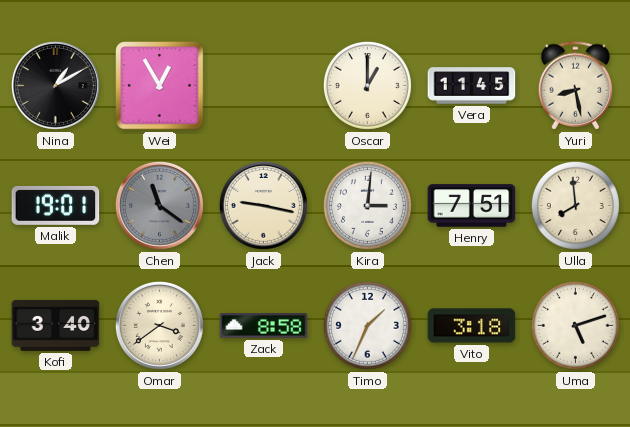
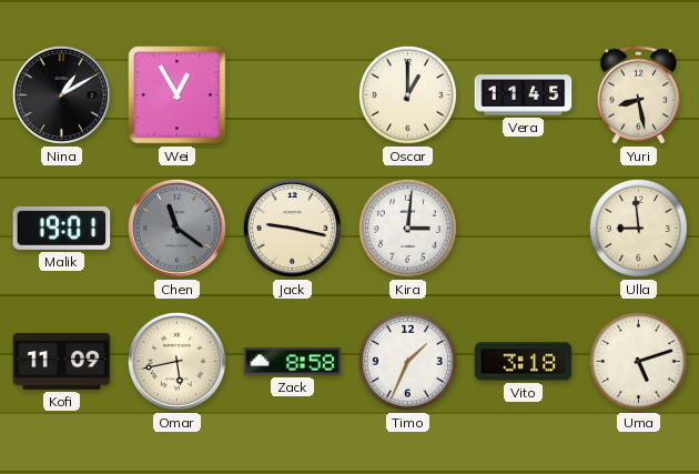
Henry: 7:51 -> none
Ulla: 7:59 -> 8:59
Kofi: 3:40 -> 11:09
Omar: 3:39 -> 5:43
